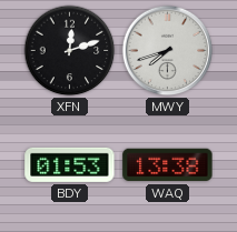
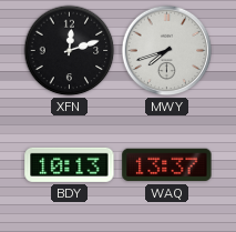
BDY: 01:53 -> 10:13
WAQ: 13:38 -> 13:37
